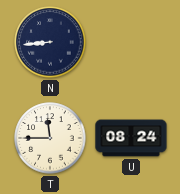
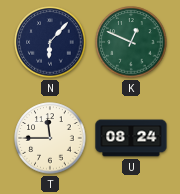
N: 8:44 -> 6:07
K: none -> 12:49
